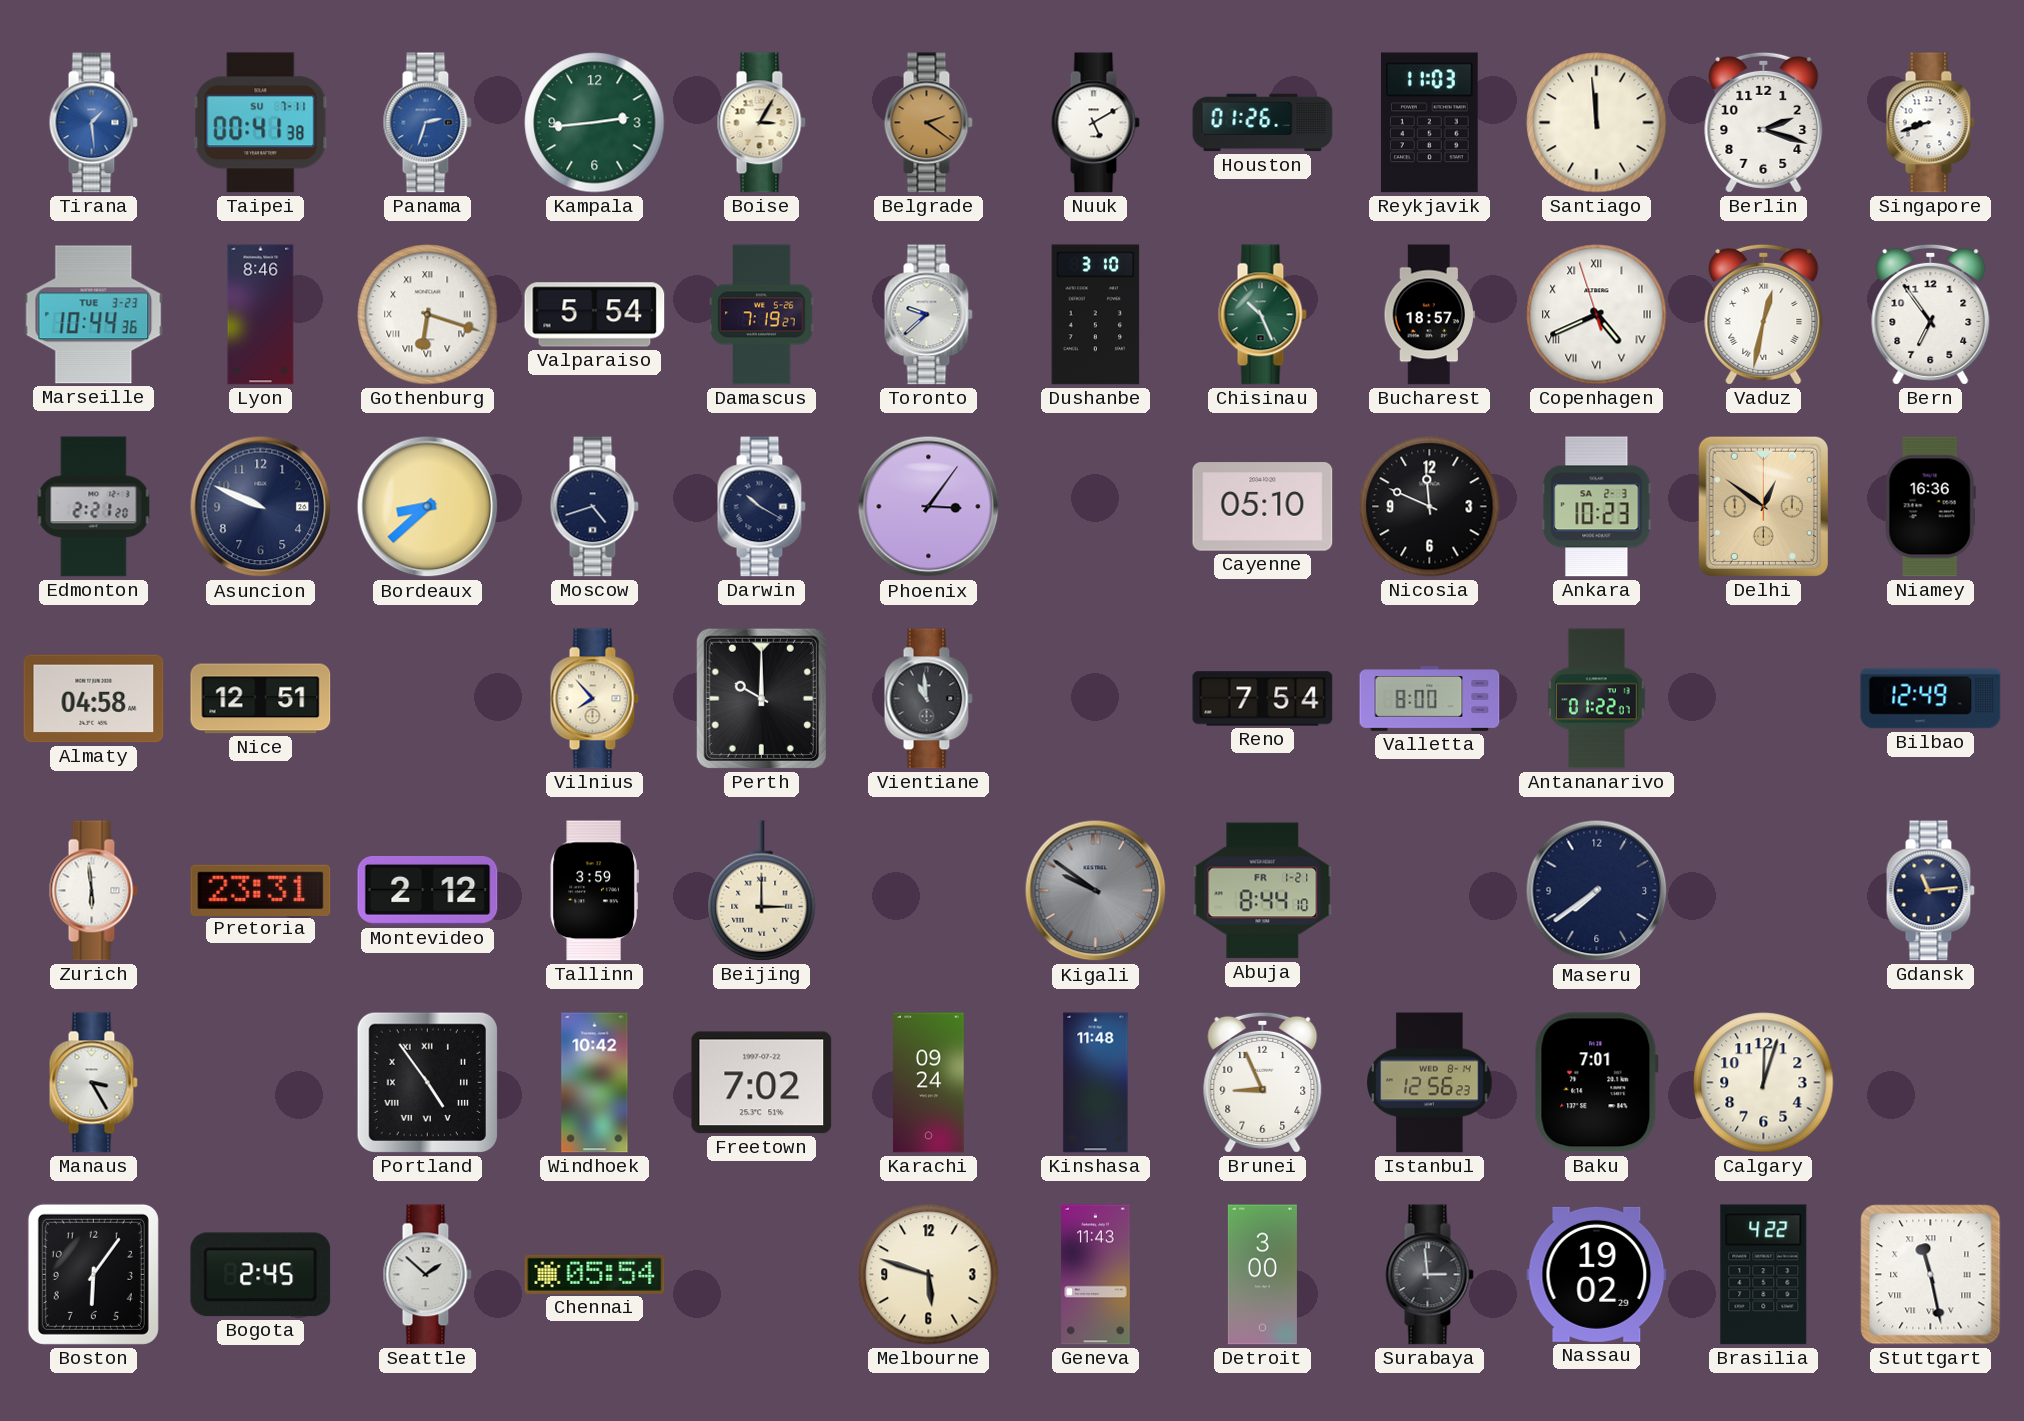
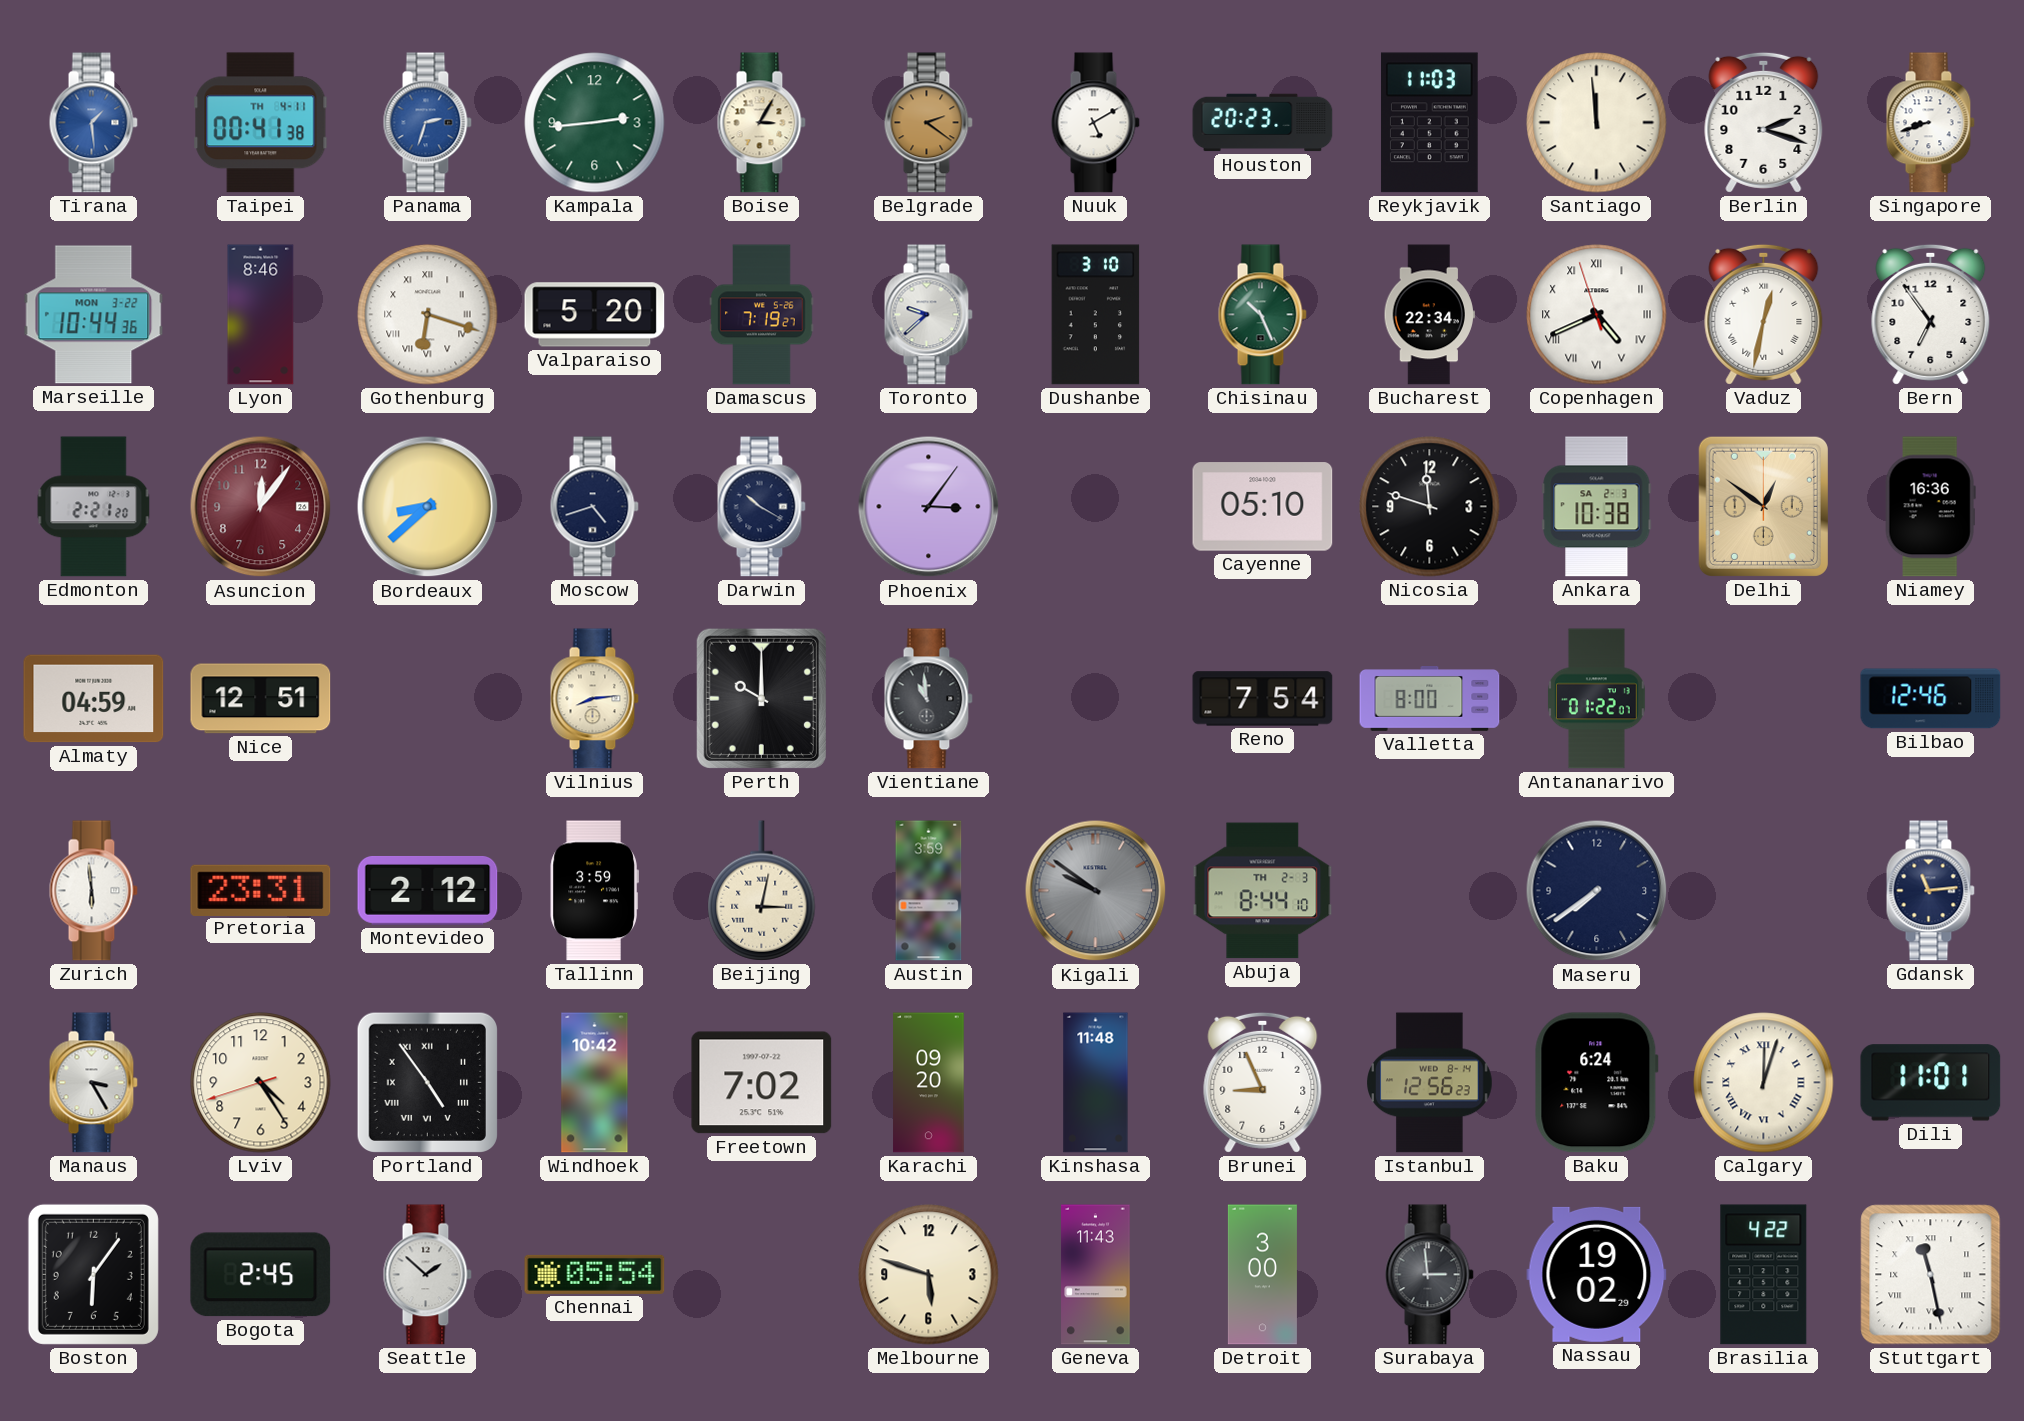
Taipei date: SU 7-11 -> TH 4-11
Houston: 01:26 -> 20:23
Marseille date: TUE 3-23 -> MON 3-22
Valparaiso: 5:54 -> 5:20
Bucharest: 18:57 -> 22:34
Asuncion: 9:49 -> 12:06
Asuncion dial: navy -> burgundy
Nicosia: 11:49 -> 11:48
Ankara: 10:23 -> 10:38
Almaty: 04:58 -> 04:59
Vilnius: 7:53 -> 8:14
Bilbao: 12:49 -> 12:46
Beijing: 3:00 -> 3:02
Austin: none -> 3:59
Abuja date: FR 1-21 -> TH 2-3
Lviv: none -> 4:24
Karachi: 09:24 -> 09:20
Baku: 7:01 -> 6:24
Calgary numerals: Arabic -> Roman
Dili: none -> 11:01
